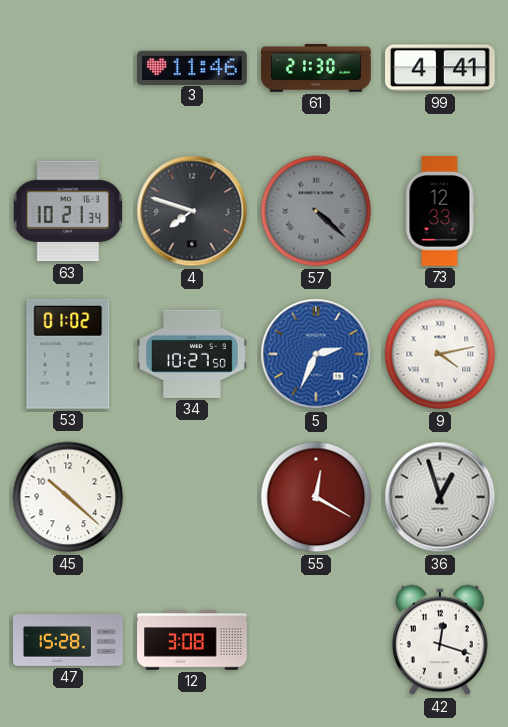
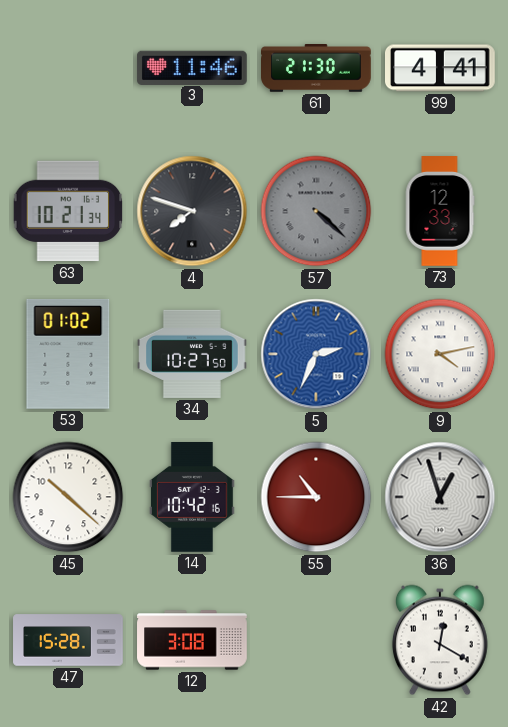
14: none -> 10:42
55: 12:20 -> 10:45
42: 12:18 -> 12:20
